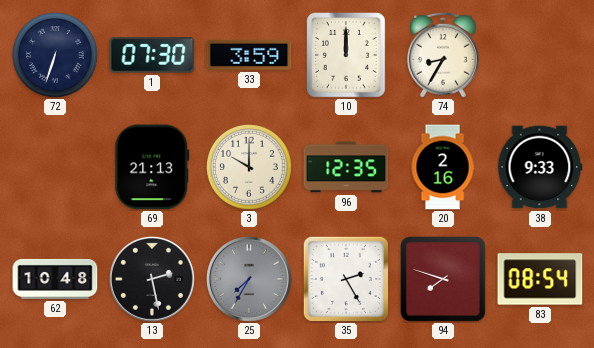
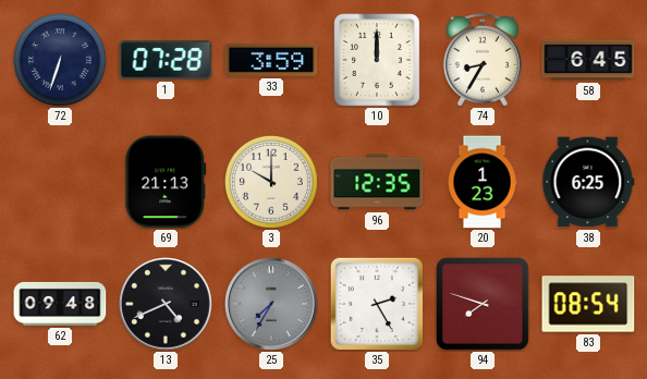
1: 07:30 -> 07:28
58: none -> 6:45
20: 2:16 -> 1:23
38: 9:33 -> 6:25
62: 10:48 -> 09:48
13: 2:28 -> 4:41
